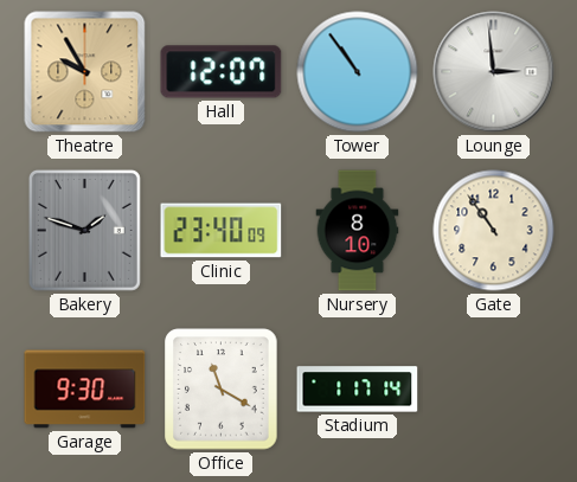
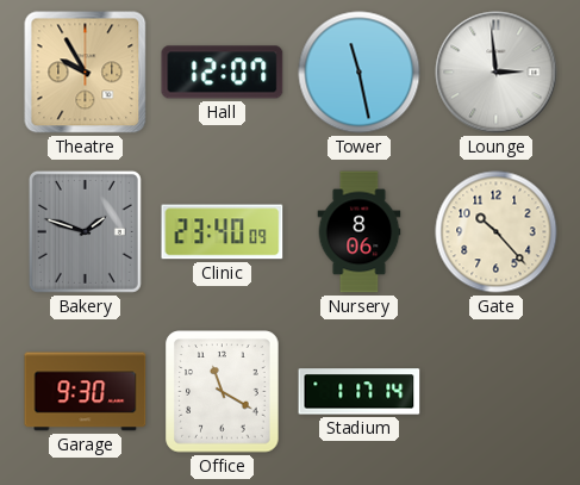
Tower: 10:54 -> 11:28
Nursery: 8:10 -> 8:06
Gate: 10:54 -> 10:23
